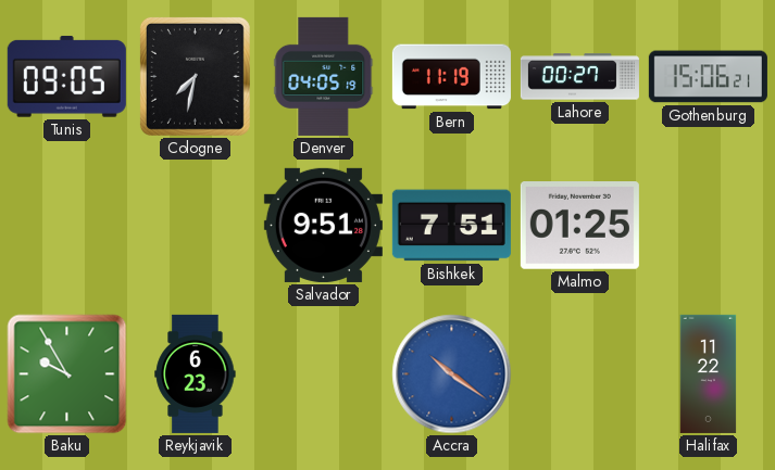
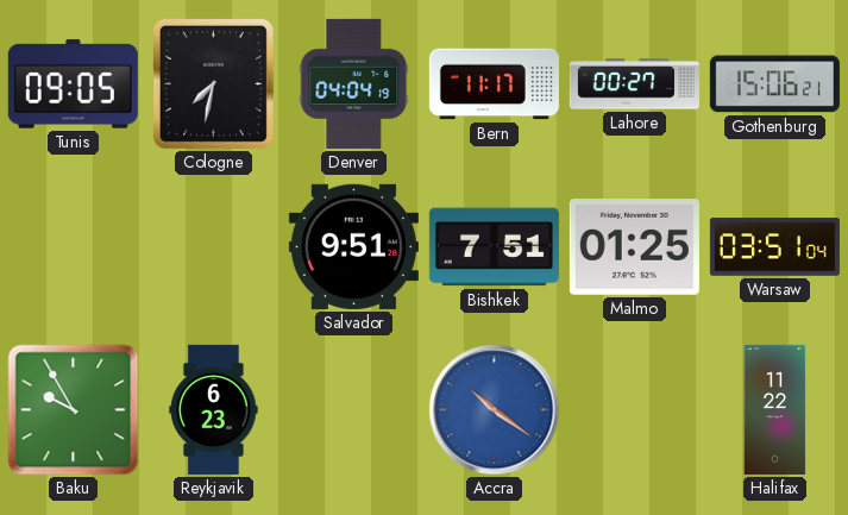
Denver: 04:05 -> 04:04
Bern: 11:19 -> 11:17
Warsaw: none -> 03:51
